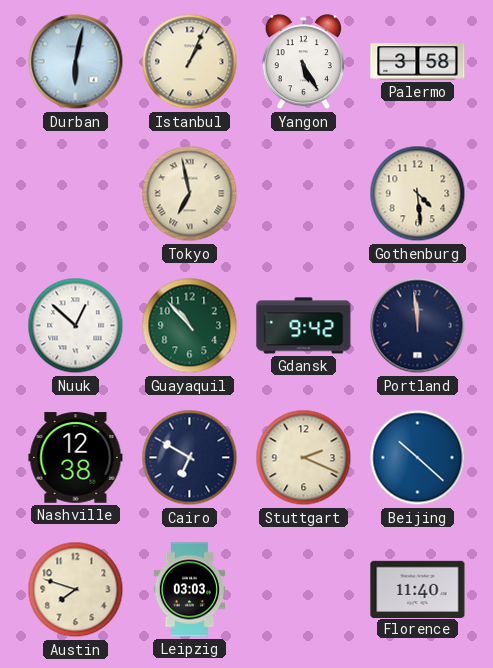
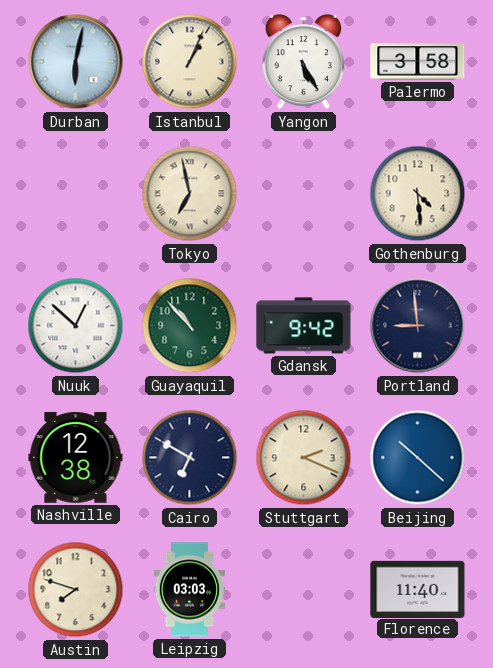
Portland: 11:59 -> 8:59
